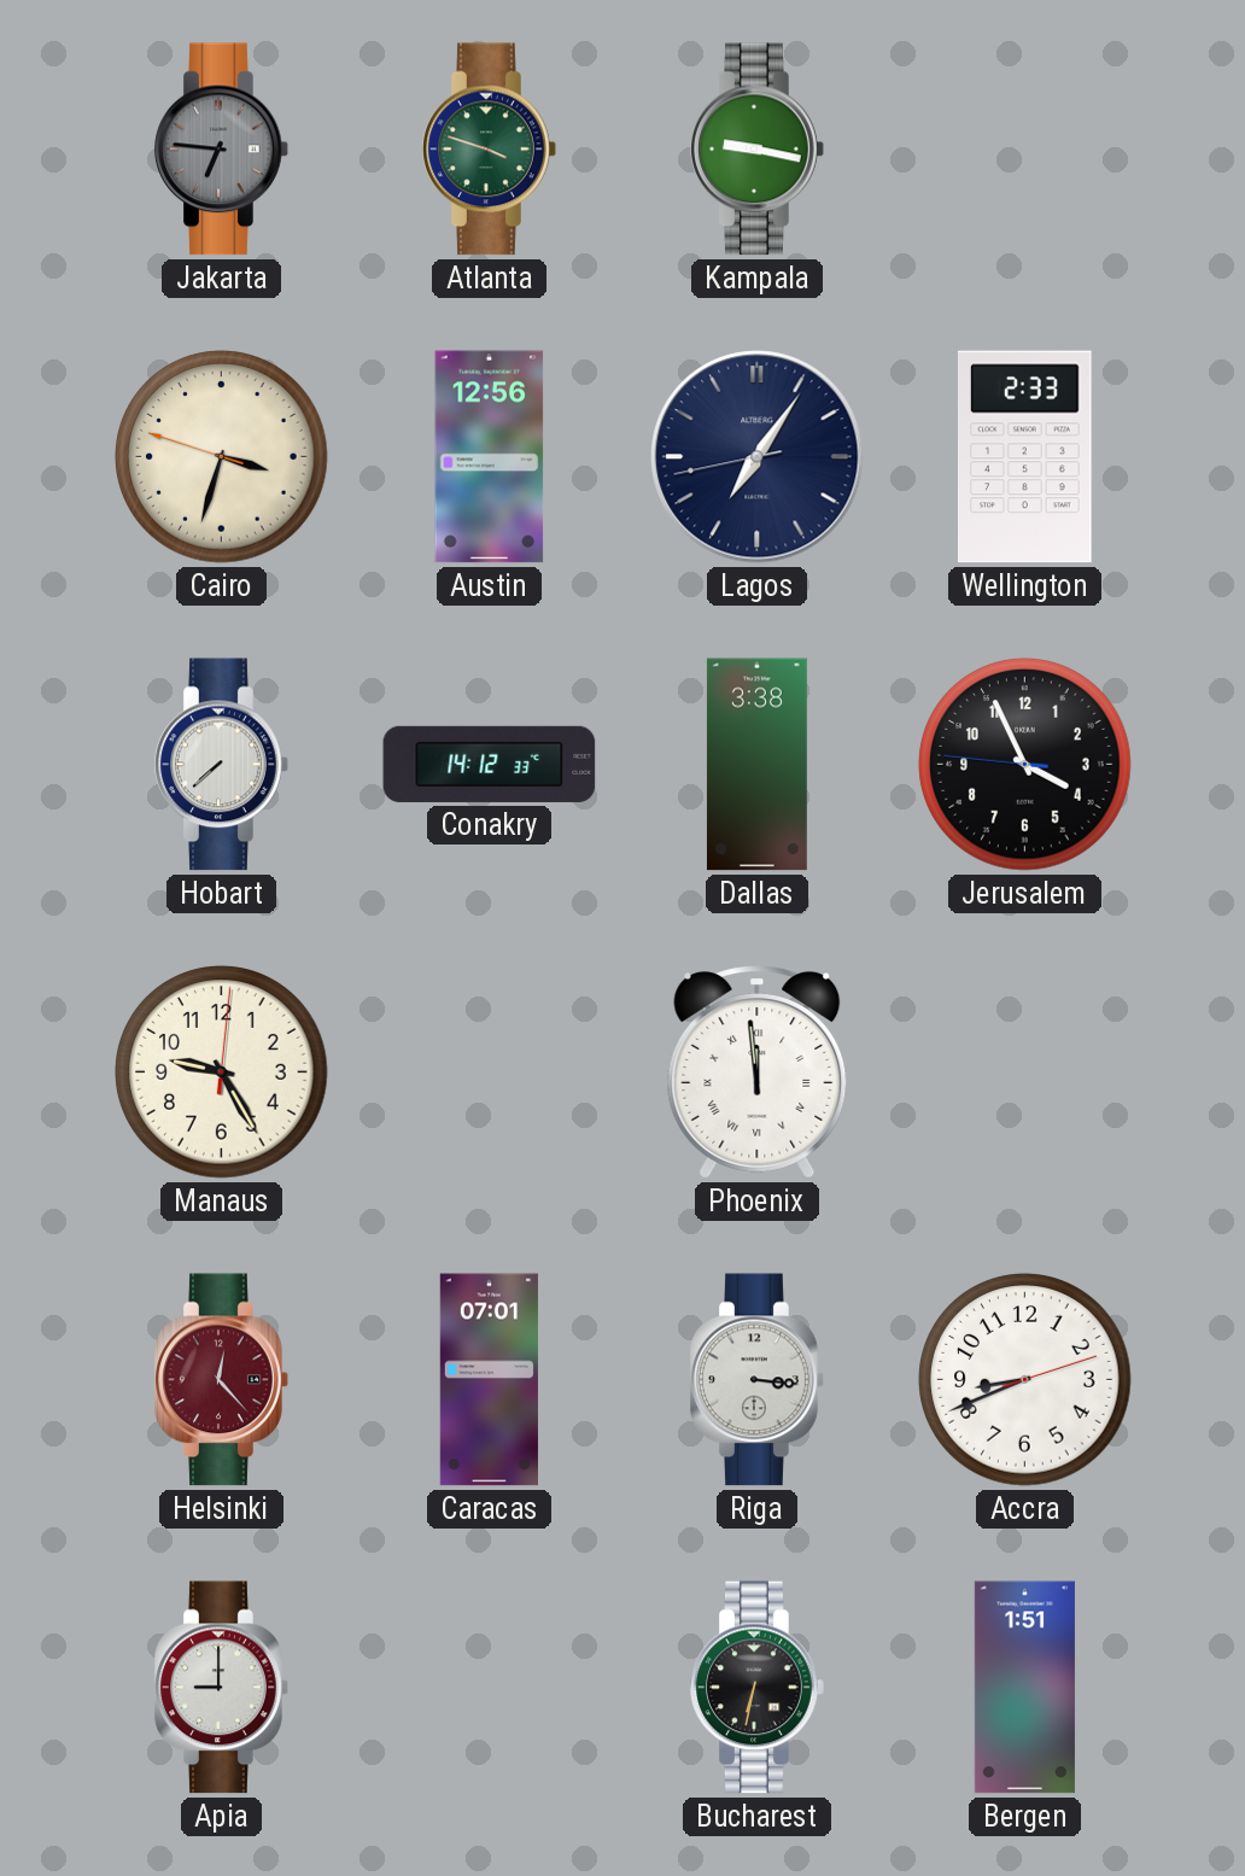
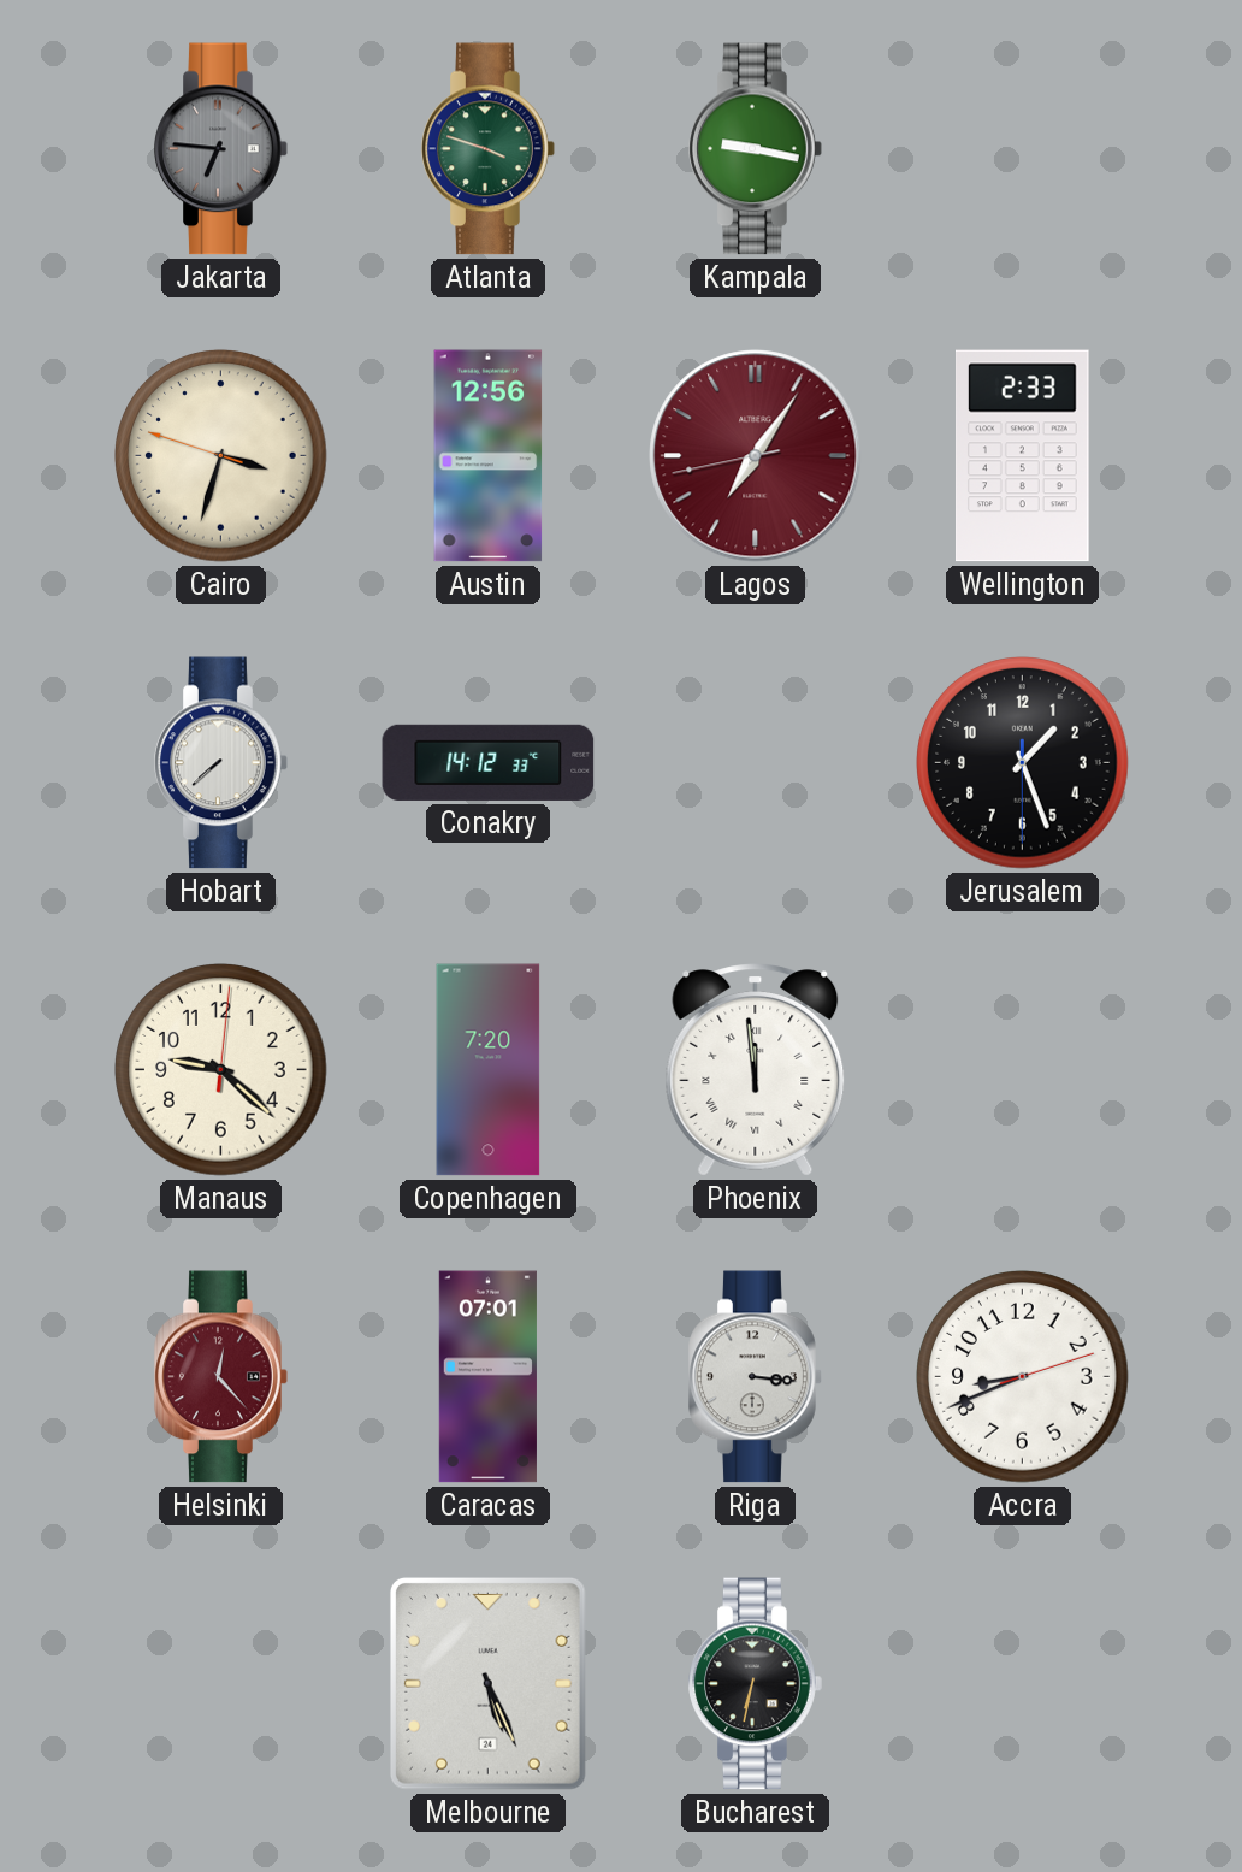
Lagos dial: navy -> burgundy
Dallas: 3:38 -> none
Jerusalem: 3:55 -> 1:26
Manaus: 9:25 -> 9:22
Copenhagen: none -> 7:20
Apia: 9:00 -> none
Melbourne: none -> 5:26
Bergen: 1:51 -> none
